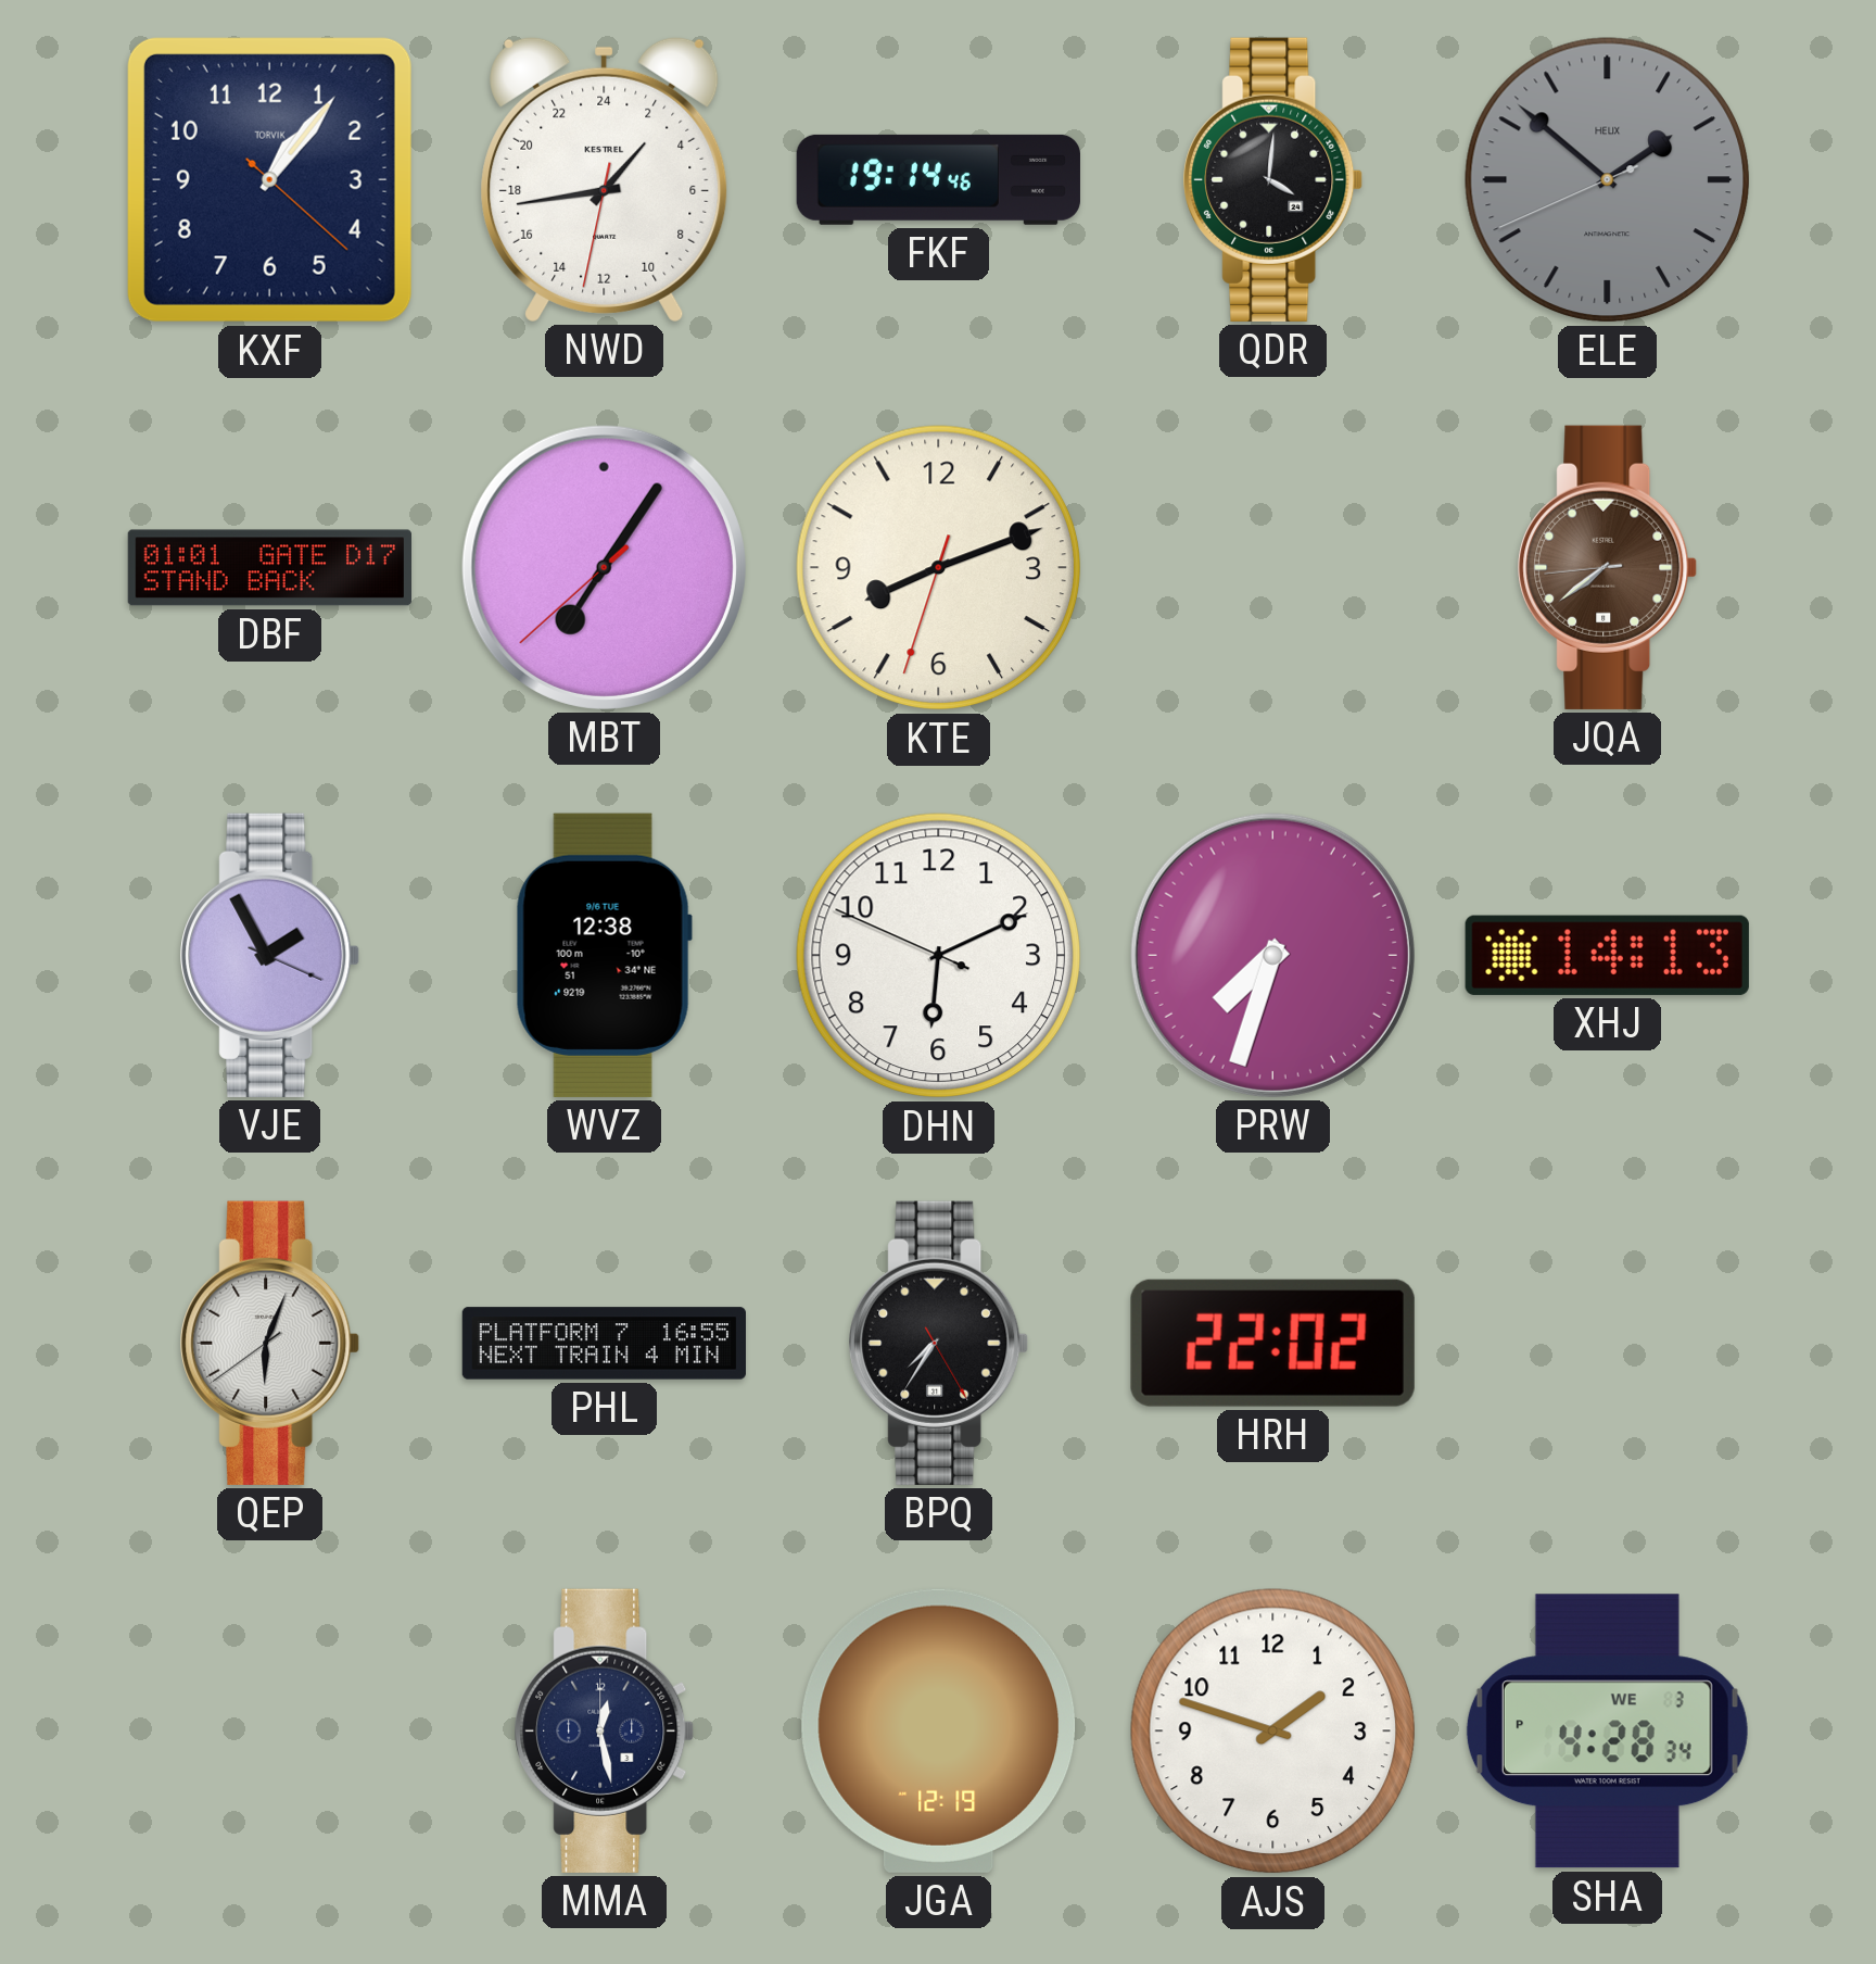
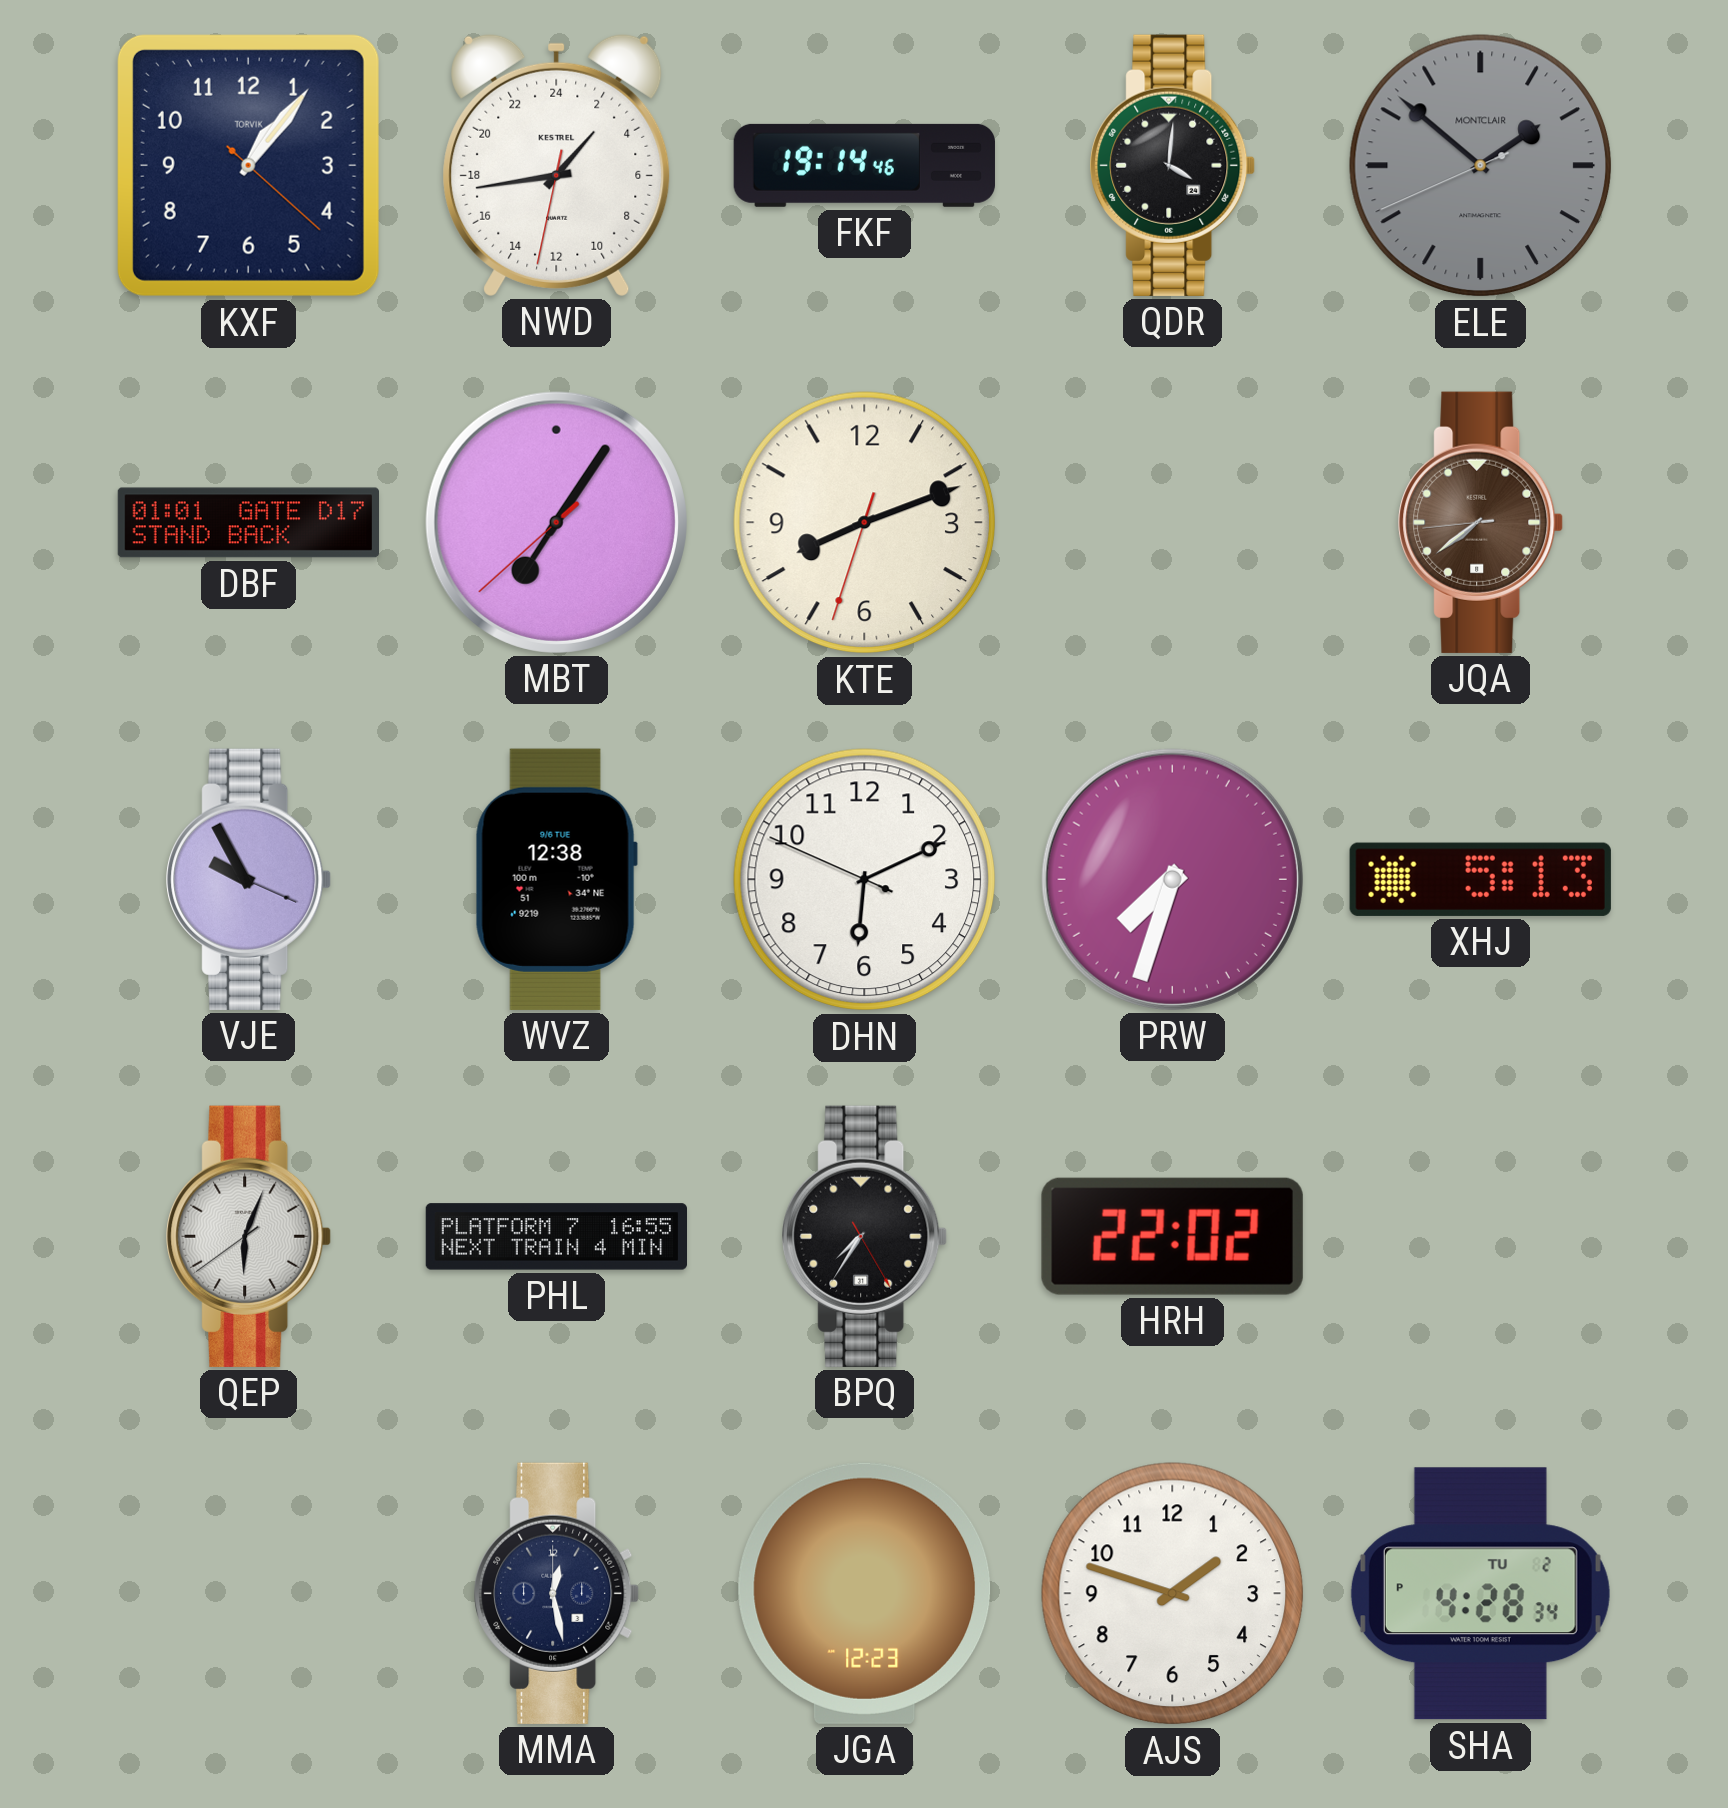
ELE brand: HELIX -> MONTCLAIR
VJE: 1:55 -> 9:55
XHJ: 14:13 -> 5:13
JGA: 12:19 -> 12:23
SHA date: WE 3 -> TU 2
